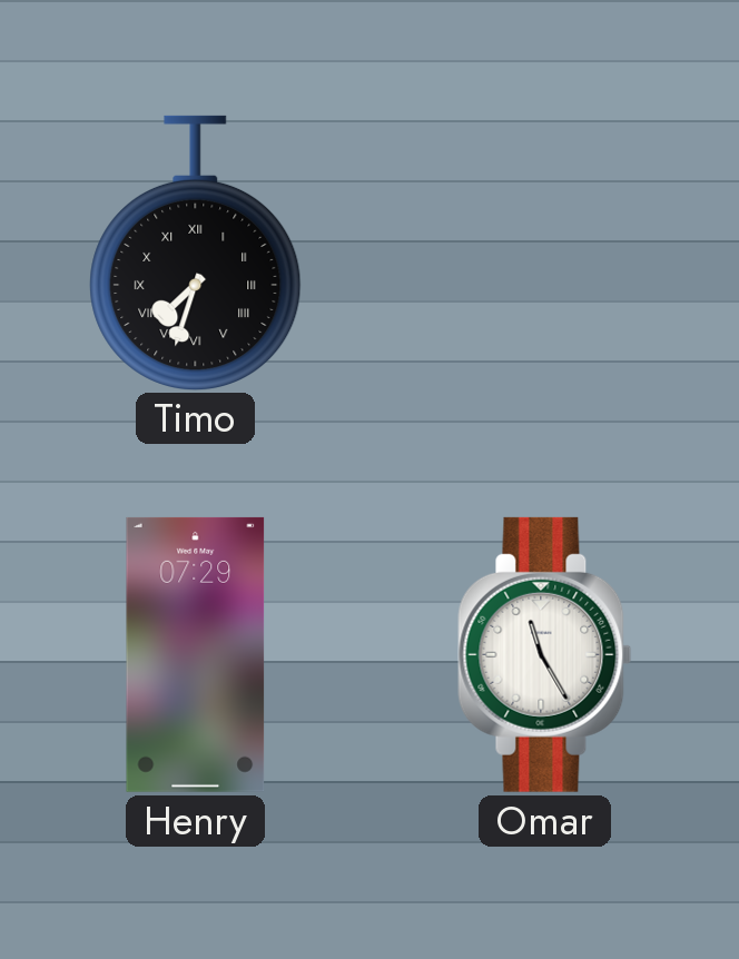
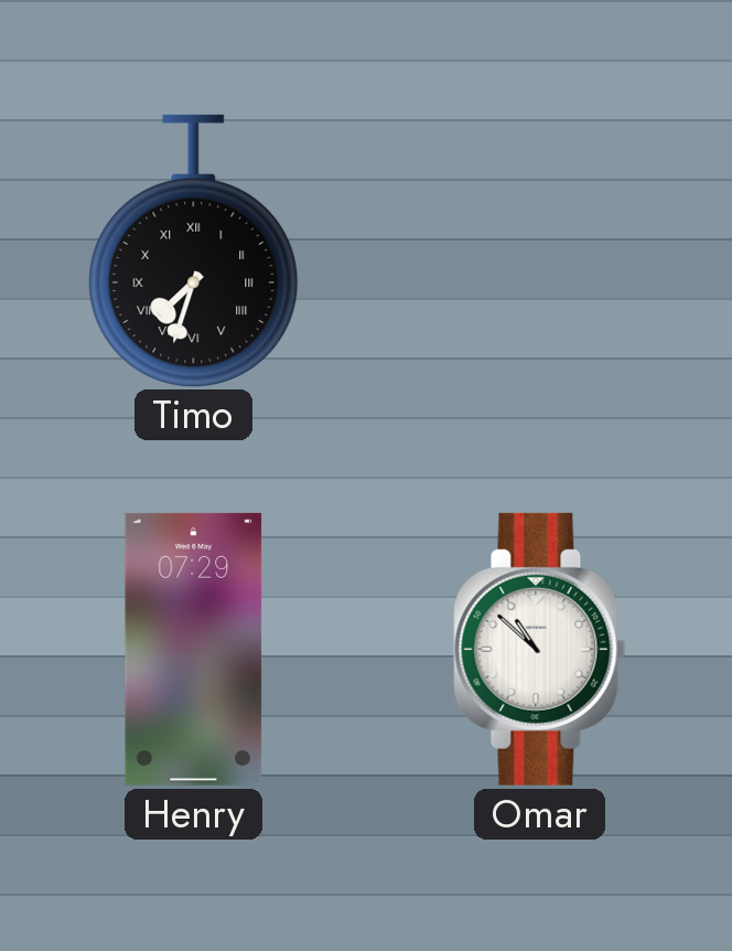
Omar: 11:25 -> 10:52
